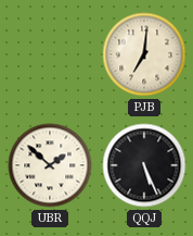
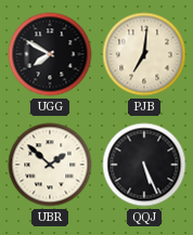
UGG: none -> 7:50
